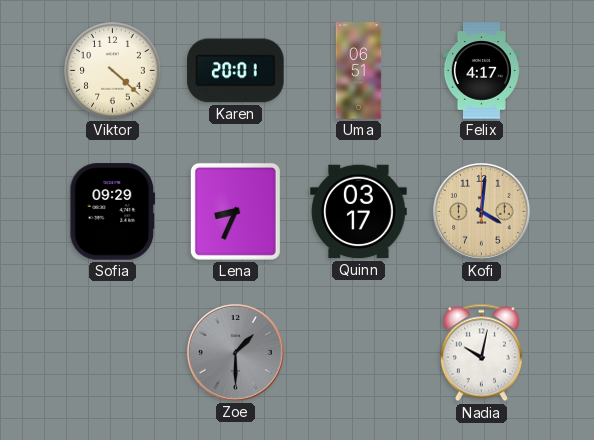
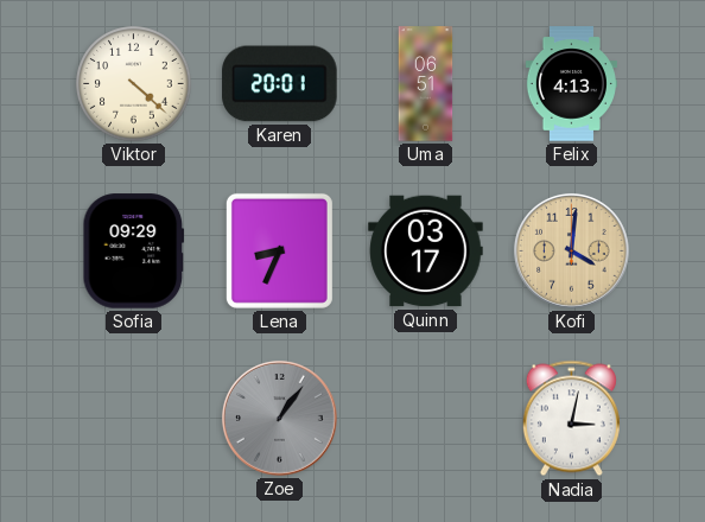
Felix: 4:17 -> 4:13
Zoe: 1:30 -> 1:06
Nadia: 10:02 -> 3:02
